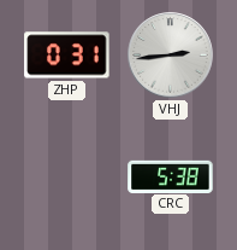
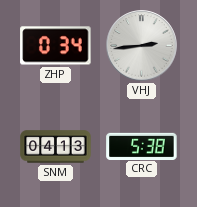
ZHP: 0:31 -> 0:34
SNM: none -> 04:13
